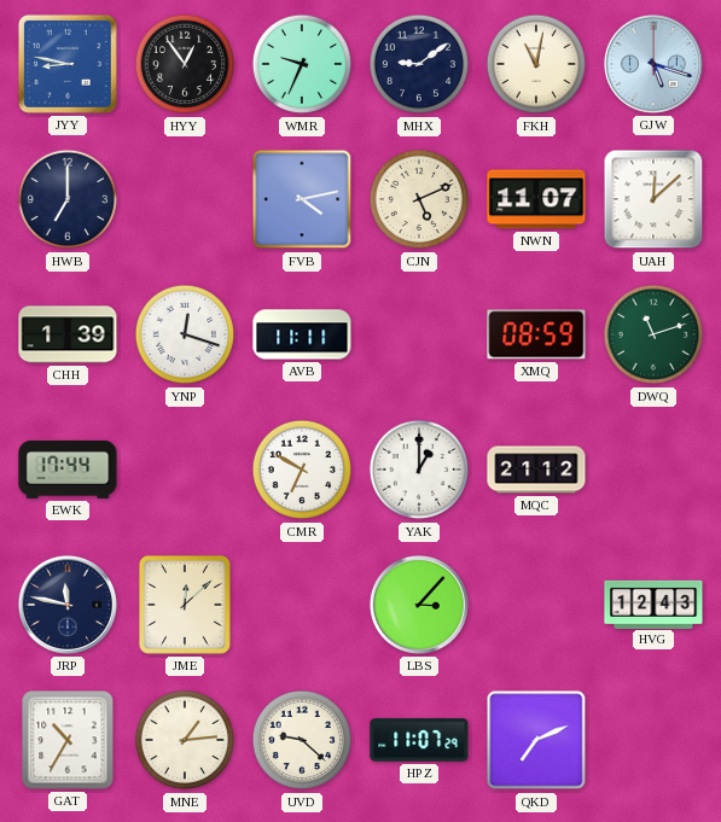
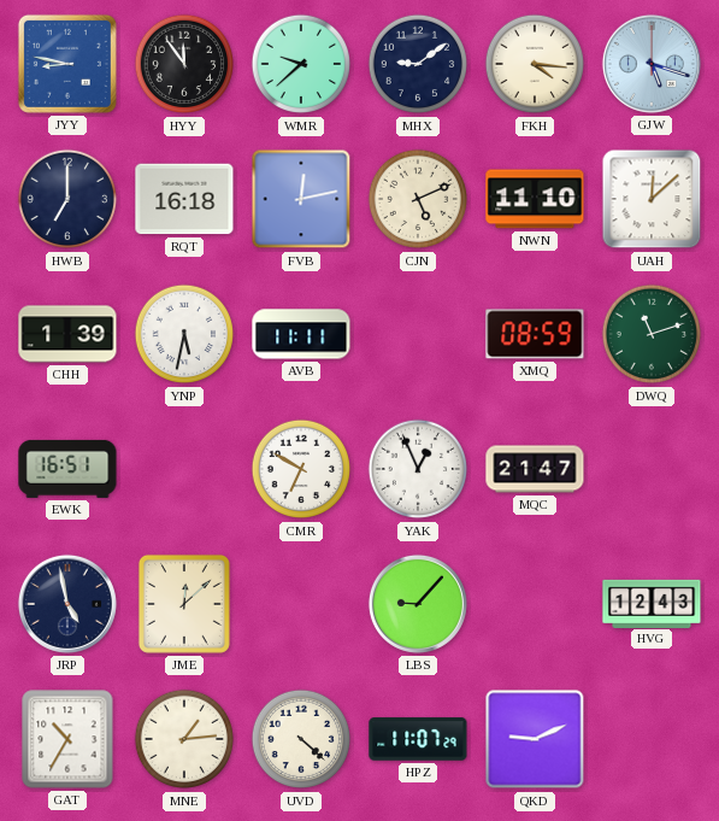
HYY: 12:54 -> 11:54
WMR: 9:34 -> 9:38
FKH: 11:02 -> 4:16
RQT: none -> 16:18
FVB: 4:13 -> 12:13
NWN: 11:07 -> 11:10
YNP: 12:18 -> 5:32
EWK: 17:44 -> 16:51
YAK: 1:00 -> 12:56
MQC: 21:12 -> 21:47
JRP: 11:47 -> 4:58
LBS: 3:07 -> 9:07
UVD: 9:22 -> 4:22
QKD: 7:11 -> 9:11
